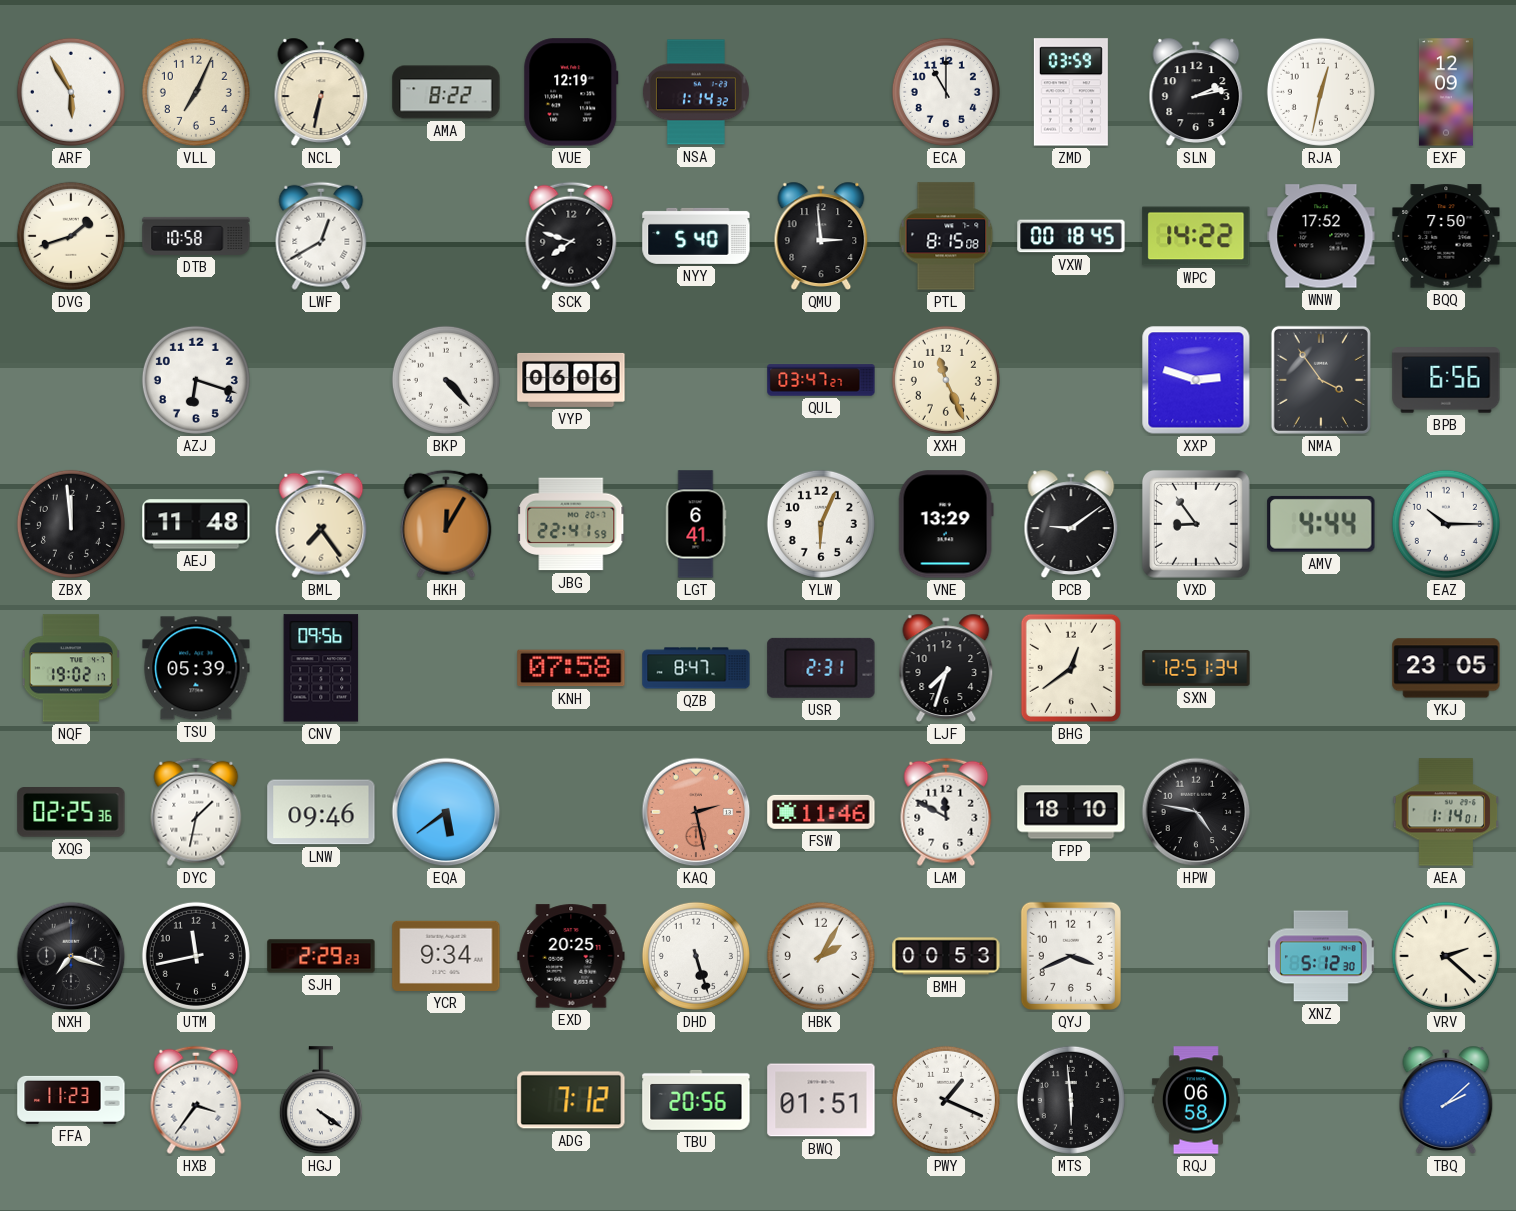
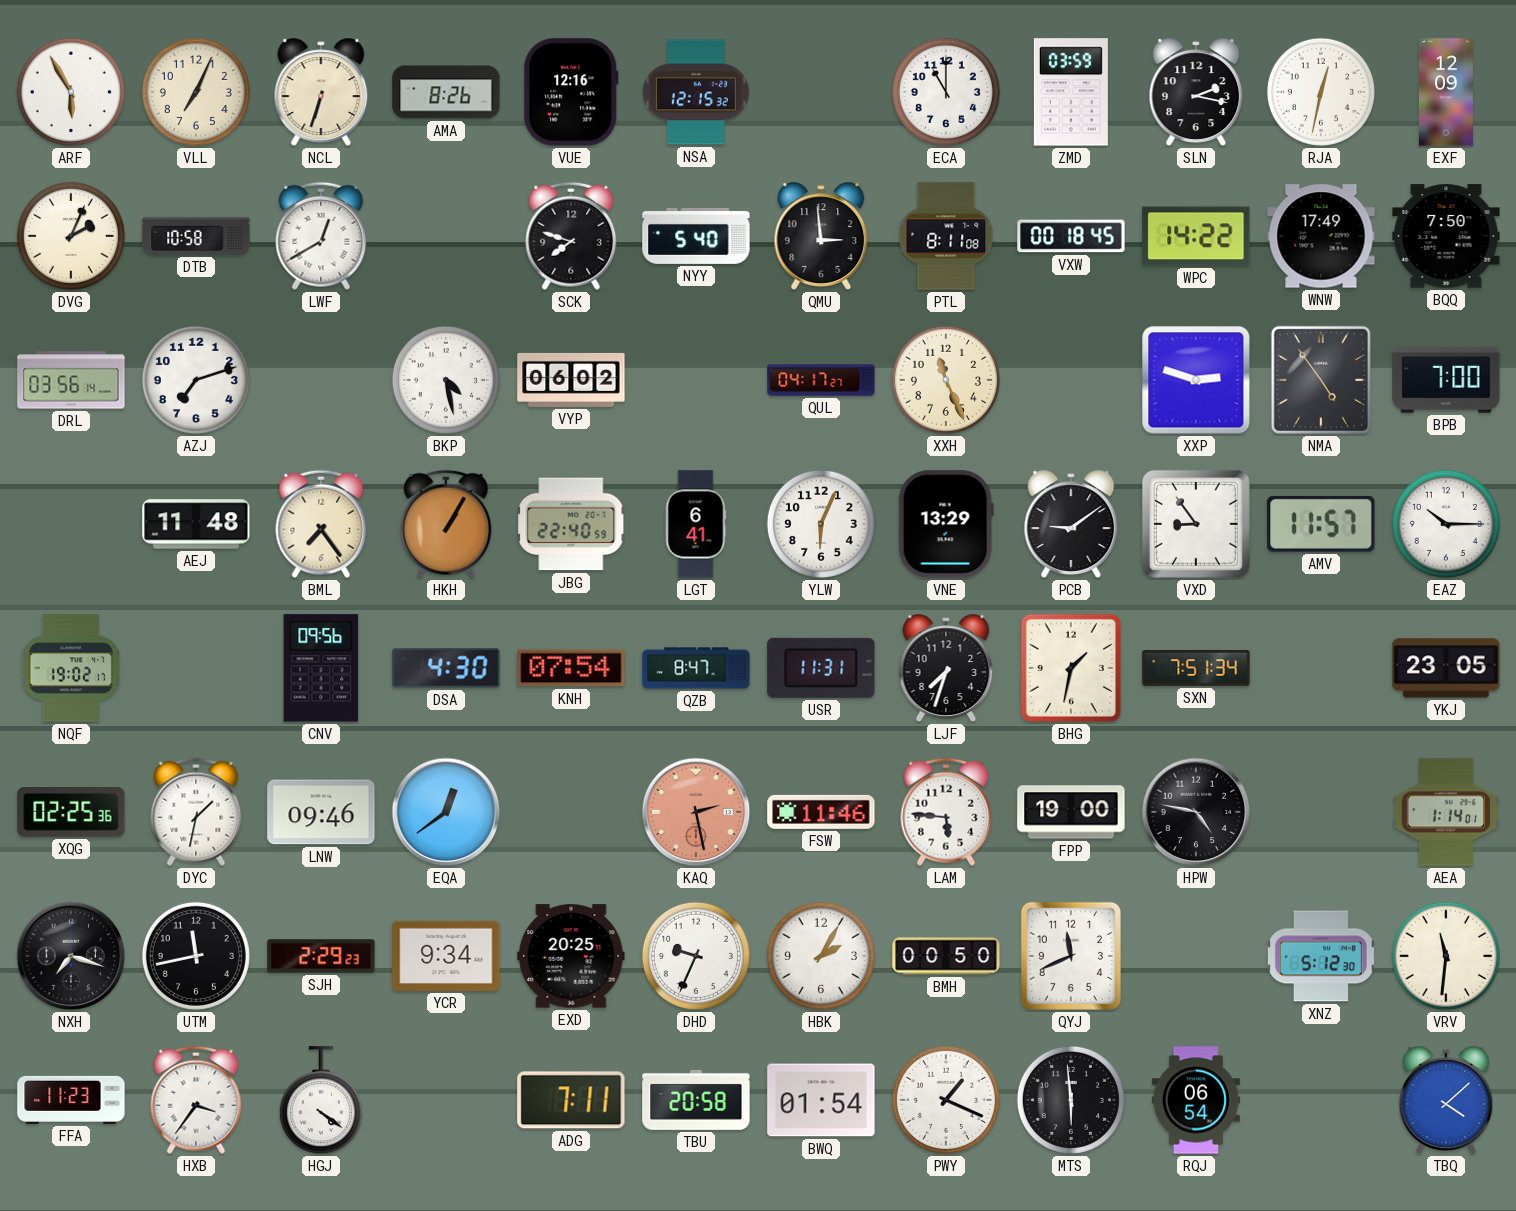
NCL: 6:32 -> 6:33
AMA: 8:22 -> 8:26
VUE: 12:19 -> 12:16
NSA: 1:14 -> 12:15
SLN: 2:13 -> 2:17
DVG: 1:42 -> 2:04
PTL: 8:15 -> 8:11
WNW: 17:52 -> 17:49
DRL: none -> 03:56
AZJ: 6:18 -> 7:12
BKP: 4:23 -> 4:28
VYP: 06:06 -> 06:02
QUL: 03:47 -> 04:17
NMA: 3:54 -> 4:54
BPB: 6:56 -> 7:00
ZBX: 11:59 -> none
HKH: 12:05 -> 1:05
JBG: 22:41 -> 22:40
AMV: 4:44 -> 11:57
TSU: 05:39 -> none
DSA: none -> 4:30
KNH: 07:58 -> 07:54
USR: 2:31 -> 11:31
BHG: 12:39 -> 1:32
SXN: 12:51 -> 7:51
EQA: 5:39 -> 12:39
LAM: 11:50 -> 5:46
FPP: 18:10 -> 19:00
DHD: 5:27 -> 9:34
BMH: 00:53 -> 00:50
QYJ: 3:41 -> 11:41
VRV: 2:22 -> 11:31
ADG: 7:12 -> 7:11
TBU: 20:56 -> 20:58
BWQ: 01:51 -> 01:54
RQJ: 06:58 -> 06:54
TBQ: 2:08 -> 4:08
